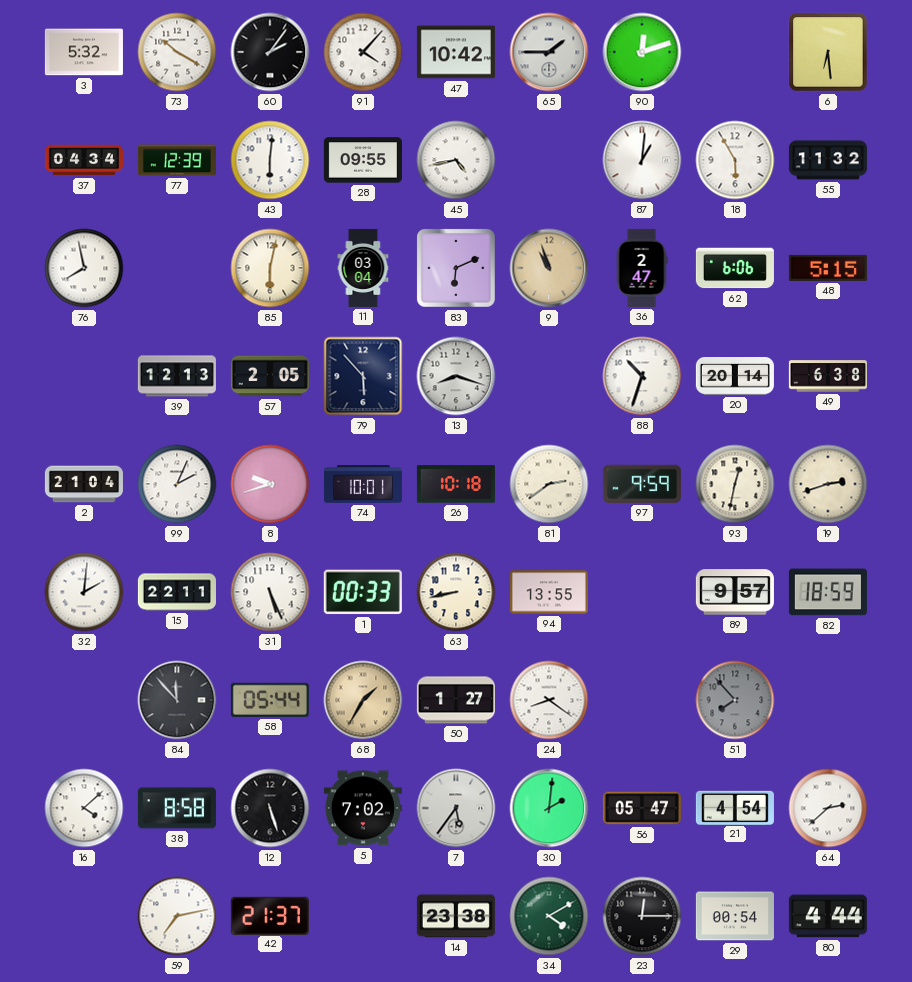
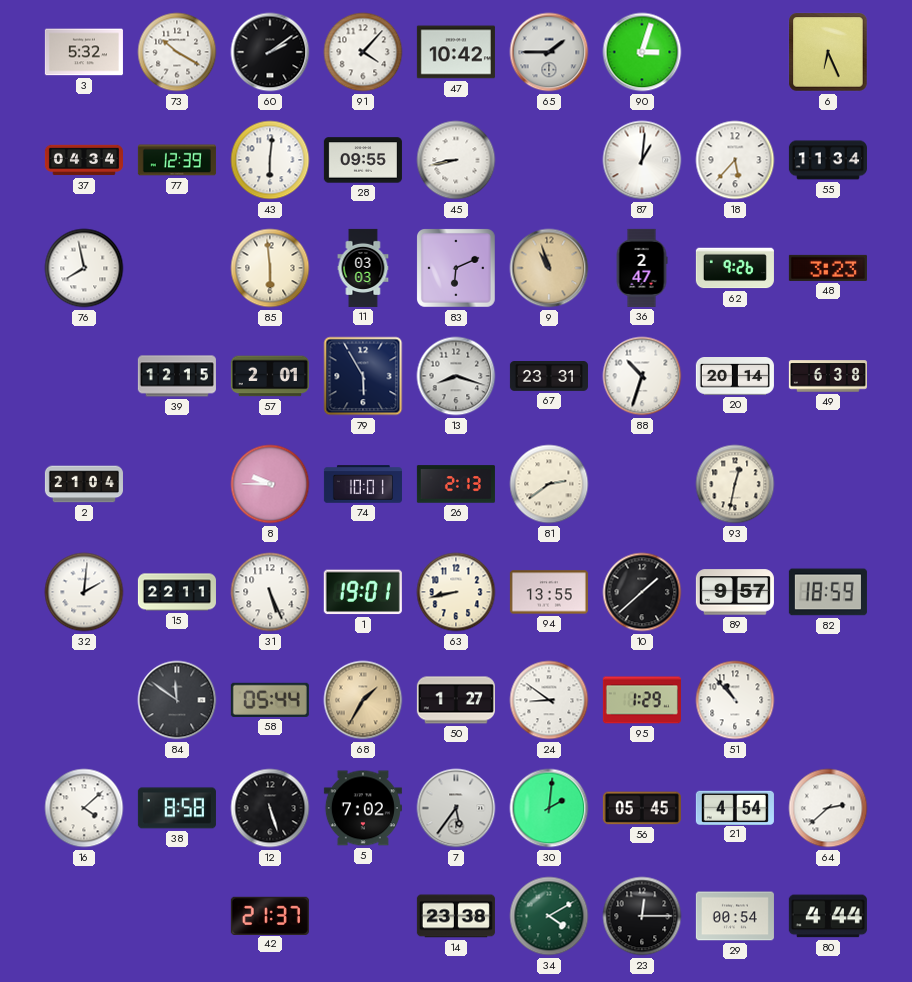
60: 2:06 -> 2:09
90: 12:12 -> 3:03
6: 6:29 -> 6:26
45: 4:43 -> 8:43
18: 5:55 -> 5:37
55: 11:32 -> 11:34
85: 6:02 -> 5:59
11: 03:04 -> 03:03
62: 6:06 -> 9:26
48: 5:15 -> 3:23
39: 12:13 -> 12:15
57: 2:05 -> 2:01
79: 5:53 -> 5:55
67: none -> 23:31
99: 2:04 -> none
8: 9:42 -> 9:45
26: 10:18 -> 2:13
97: 9:59 -> none
19: 2:42 -> none
1: 00:33 -> 19:01
10: none -> 1:38
84: 11:53 -> 11:51
24: 8:21 -> 8:51
95: none -> 1:29
51: 7:53 -> 10:53
51 dial: grey -> white
56: 05:47 -> 05:45
59: 7:13 -> none
